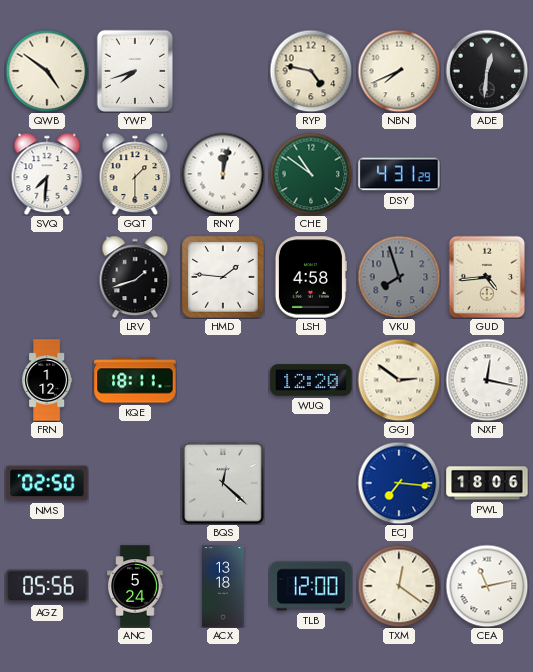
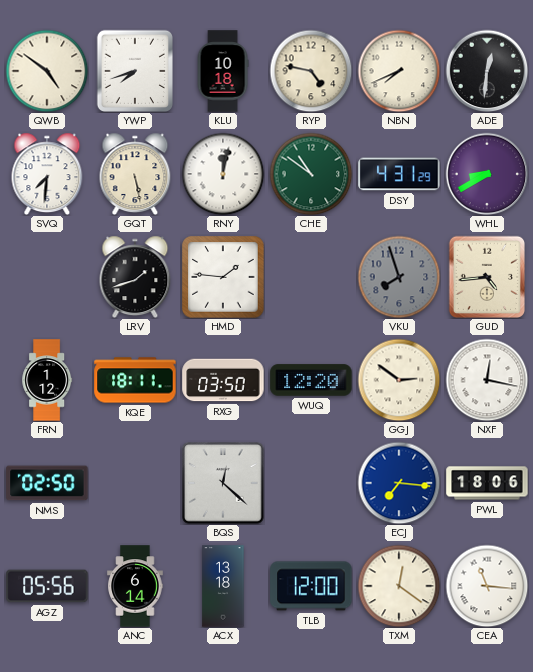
KLU: none -> 10:18
GQT: 1:30 -> 5:28
WHL: none -> 8:40
LSH: 4:58 -> none
RXG: none -> 03:50
ANC: 5:24 -> 6:14
CEA: 11:13 -> 11:16
